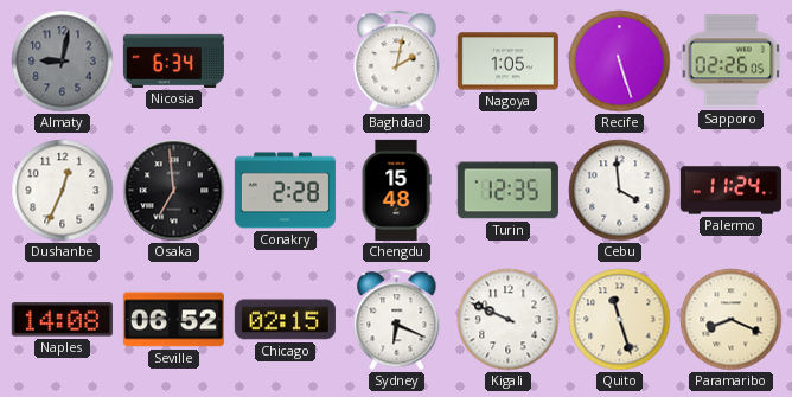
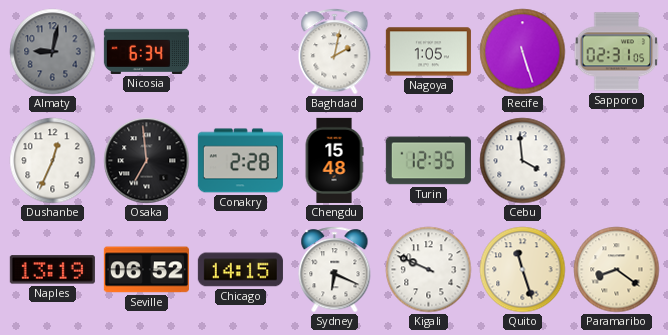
Sapporo: 02:26 -> 02:31
Palermo: 11:24 -> none
Naples: 14:08 -> 13:19
Chicago: 02:15 -> 14:15
Paramaribo: 8:19 -> 8:21
